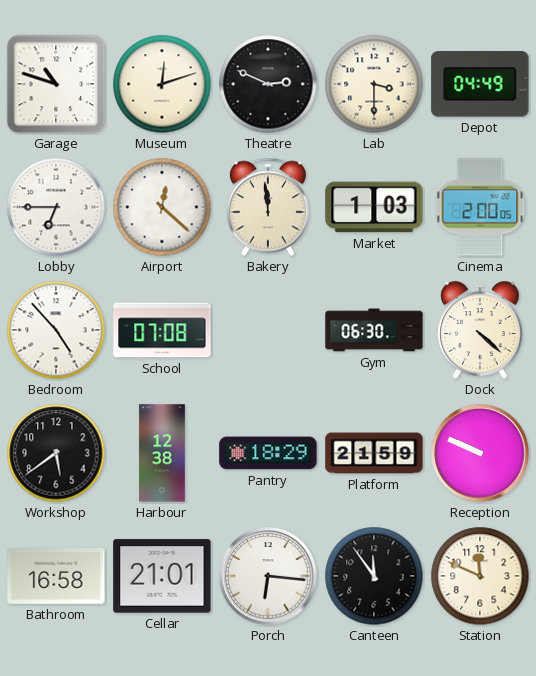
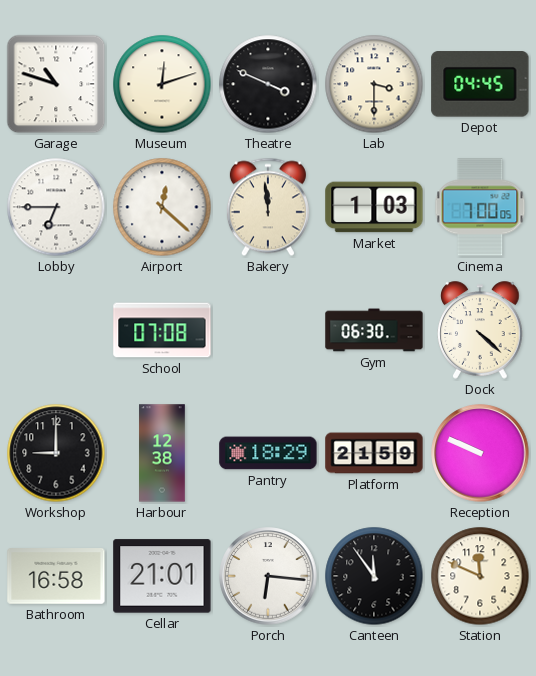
Theatre: 2:49 -> 3:49
Depot: 04:49 -> 04:45
Cinema: 2:00 -> 7:00
Bedroom: 4:53 -> none
Workshop: 5:39 -> 9:00
